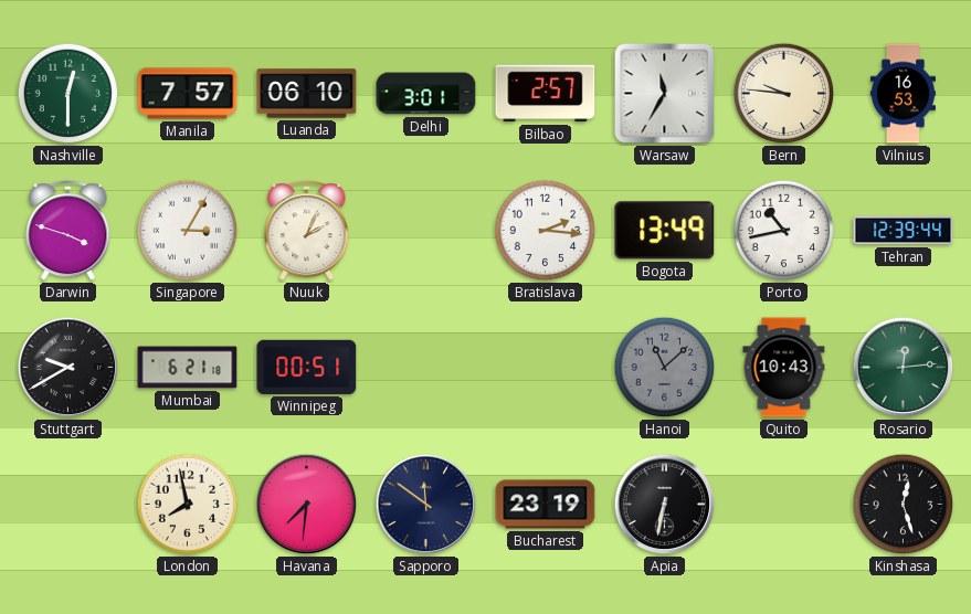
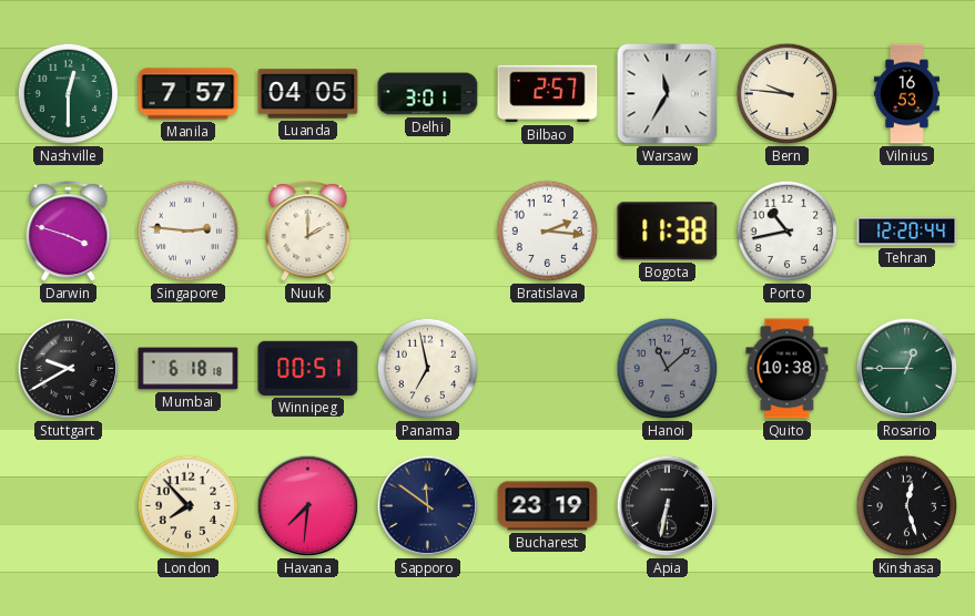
Luanda: 06:10 -> 04:05
Singapore: 3:05 -> 2:46
Nuuk: 2:04 -> 2:00
Bogota: 13:49 -> 11:38
Tehran: 12:39 -> 12:20
Mumbai: 6:21 -> 6:18
Panama: none -> 6:58
Quito: 10:43 -> 10:38
Rosario: 12:14 -> 12:45
London: 7:58 -> 7:53
